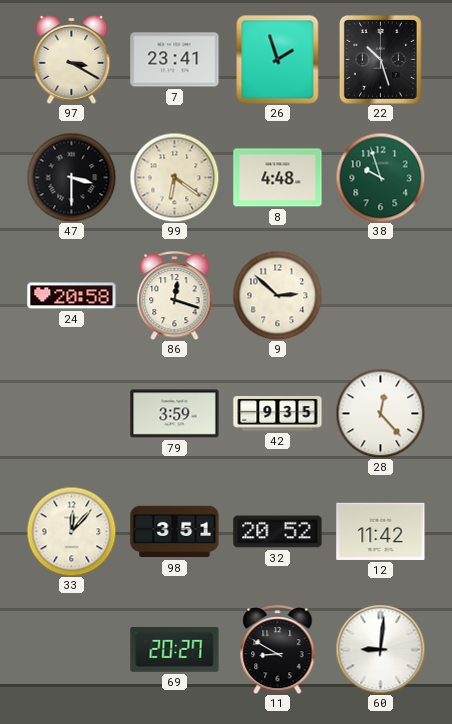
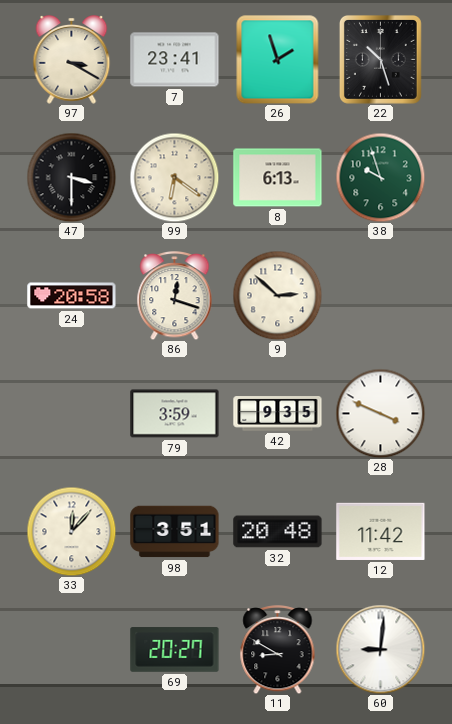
8: 4:48 -> 6:13
28: 12:23 -> 3:49
32: 20:52 -> 20:48
